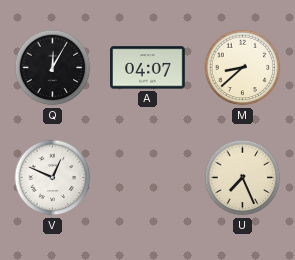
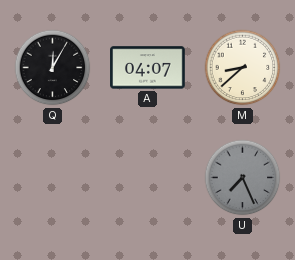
V: 12:49 -> none
U dial: cream -> grey
